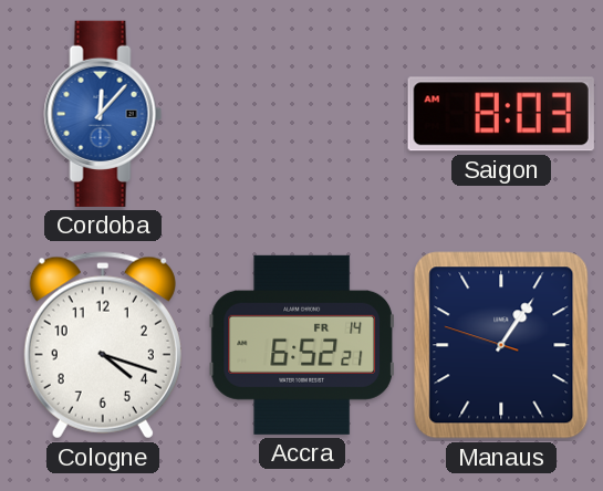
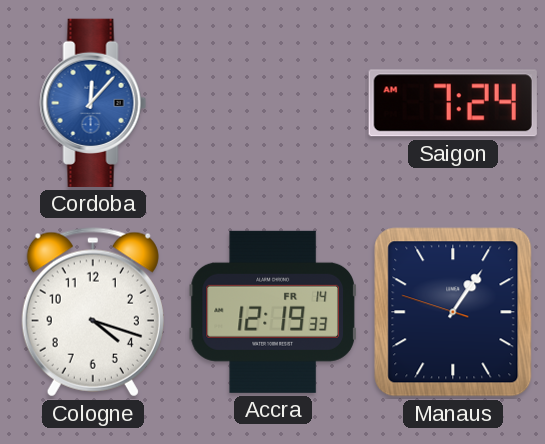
Saigon: 8:03 -> 7:24
Accra: 6:52 -> 12:19
